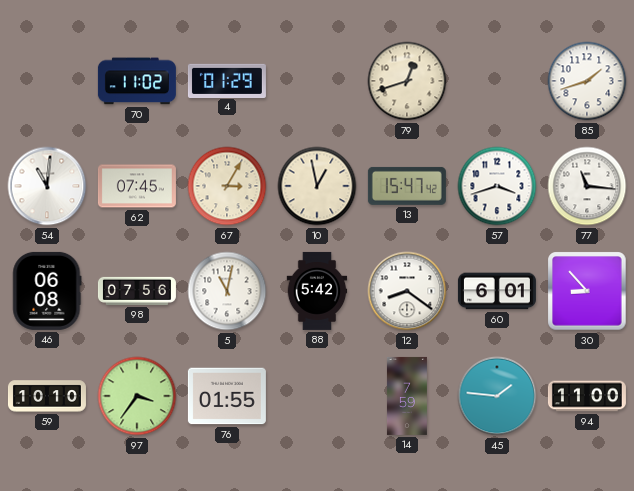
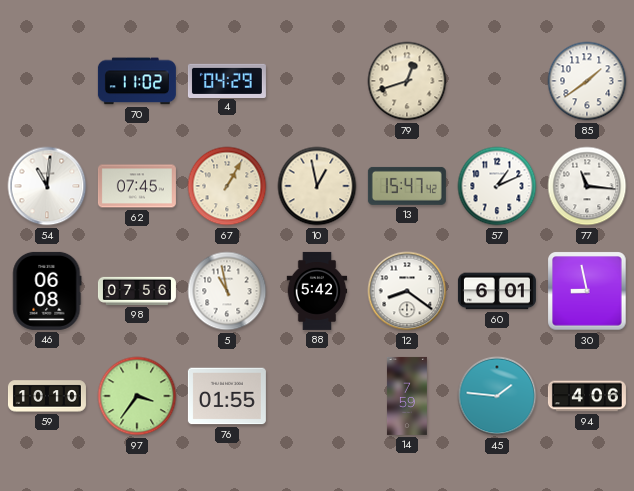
4: 01:29 -> 04:29
85: 1:42 -> 1:39
67: 3:05 -> 1:05
57: 3:42 -> 1:11
5: 11:02 -> 10:58
30: 8:53 -> 8:58
94: 11:00 -> 4:06
